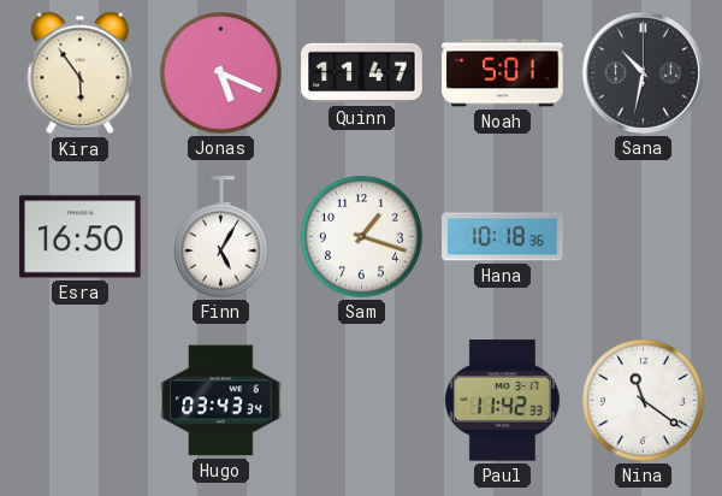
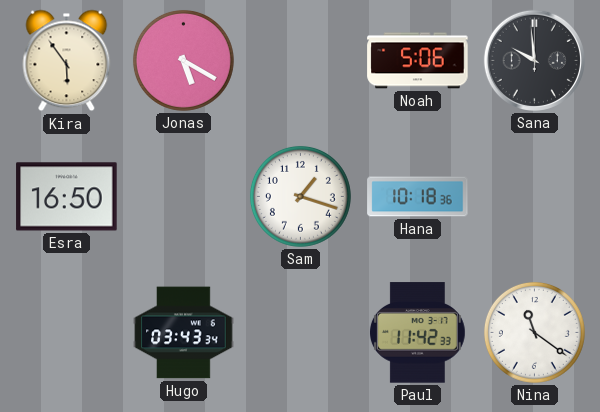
Jonas: 5:19 -> 5:20
Quinn: 11:47 -> none
Noah: 5:01 -> 5:06
Sana: 10:32 -> 9:59
Finn: 5:05 -> none
